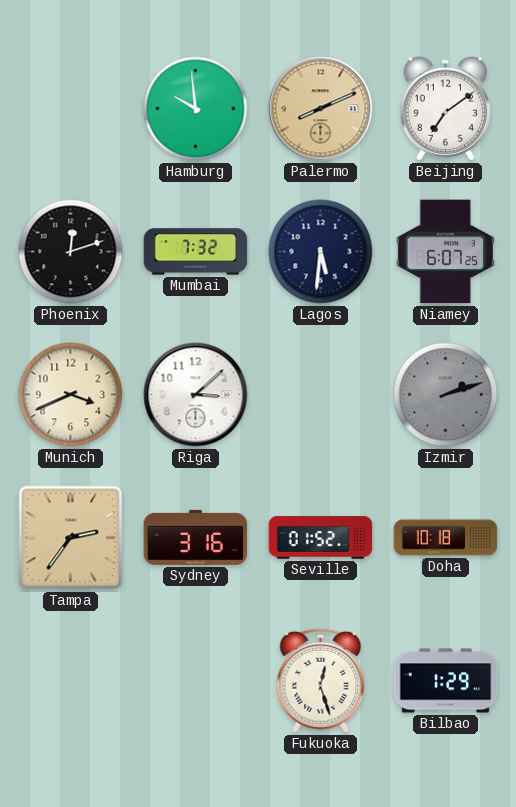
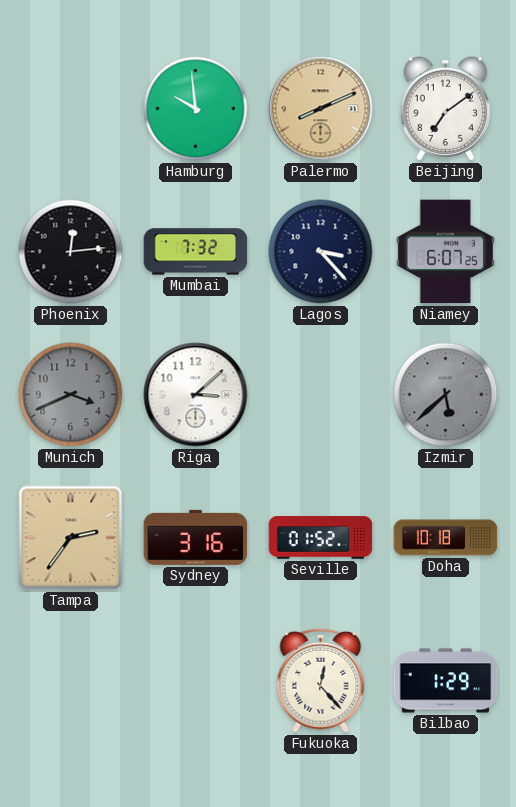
Phoenix: 12:12 -> 12:14
Lagos: 5:31 -> 3:23
Munich dial: cream -> grey
Izmir: 2:12 -> 5:38
Fukuoka: 12:27 -> 12:23
